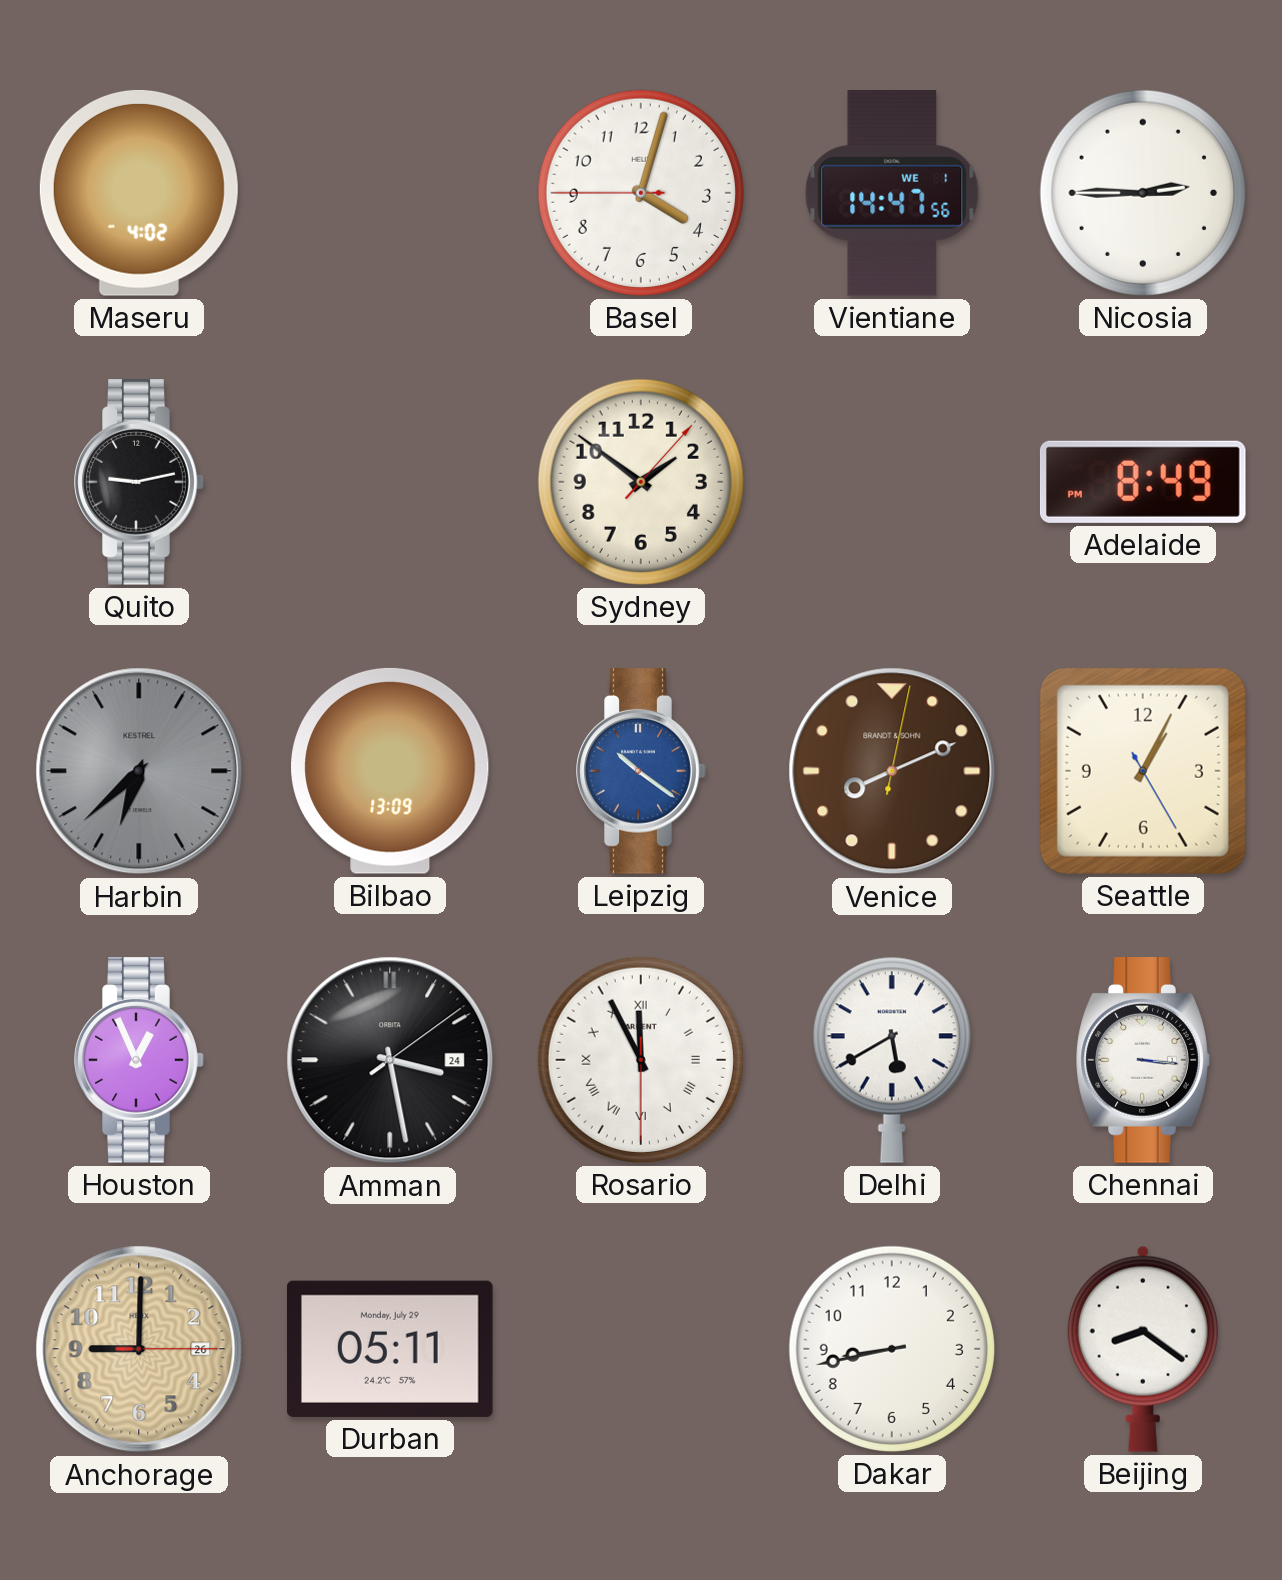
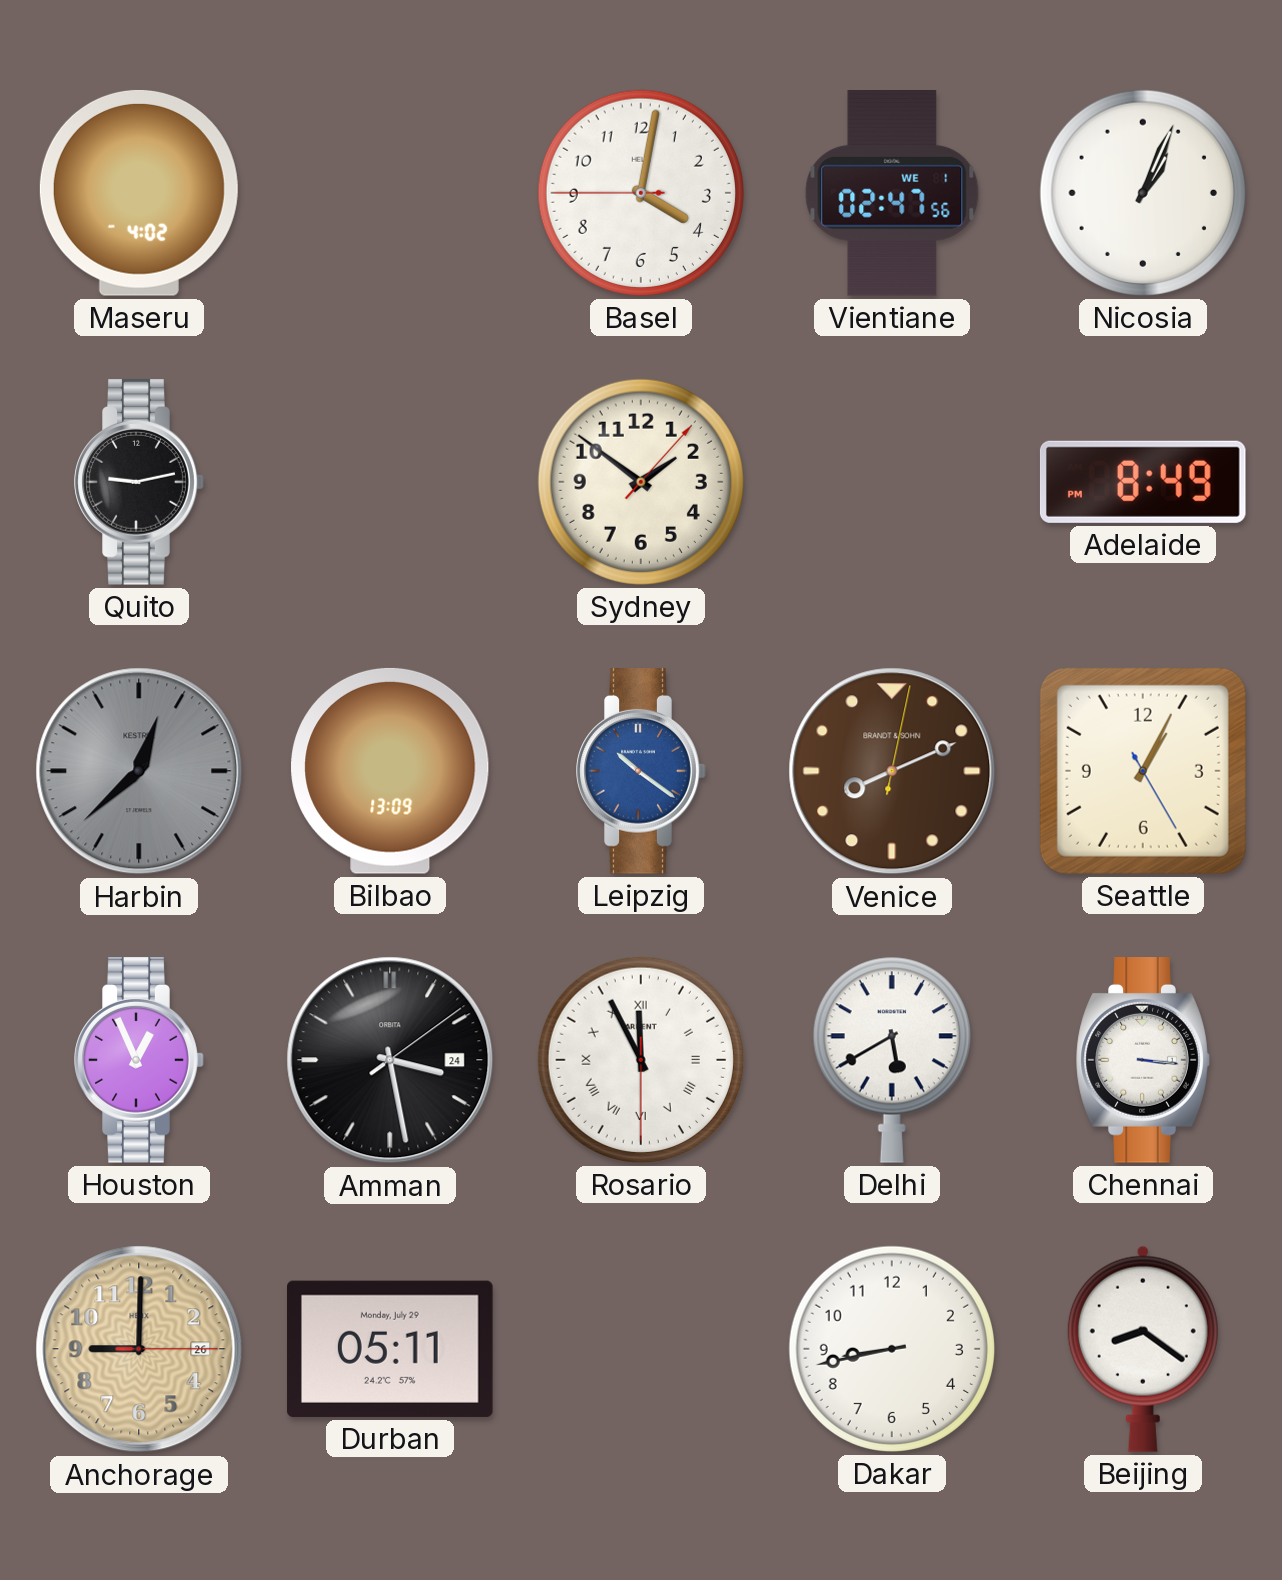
Basel: 4:02 -> 4:01
Vientiane: 14:47 -> 02:47
Nicosia: 2:45 -> 1:04
Harbin: 6:38 -> 12:38
